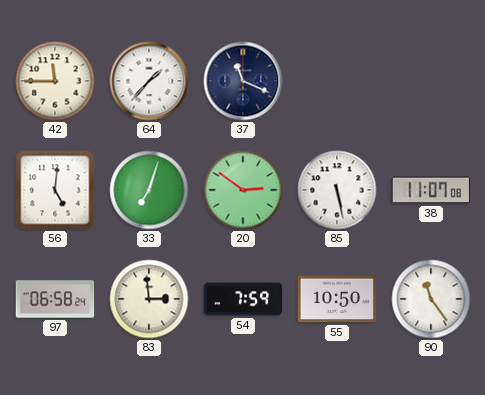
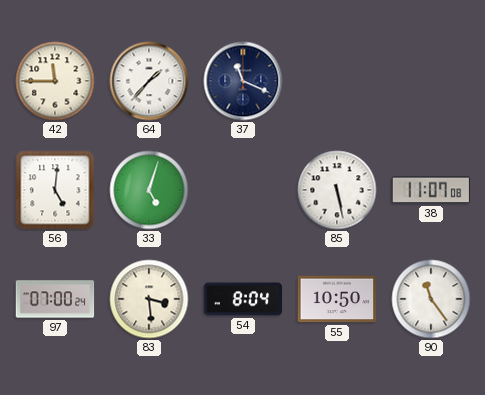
33: 7:03 -> 5:03
20: 2:51 -> none
97: 06:58 -> 07:00
83: 2:59 -> 3:29
54: 7:59 -> 8:04
